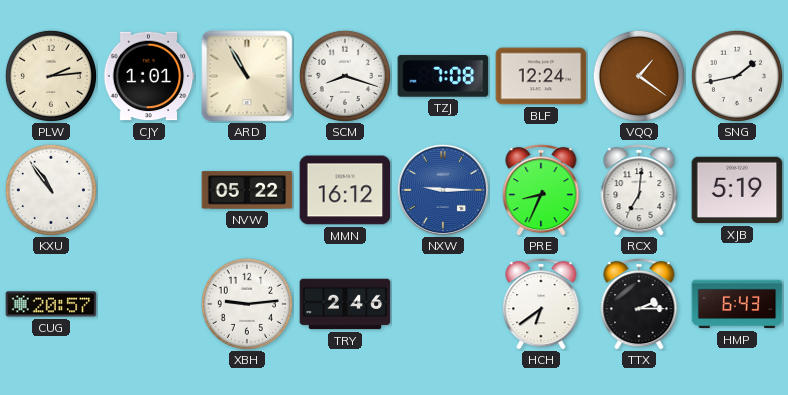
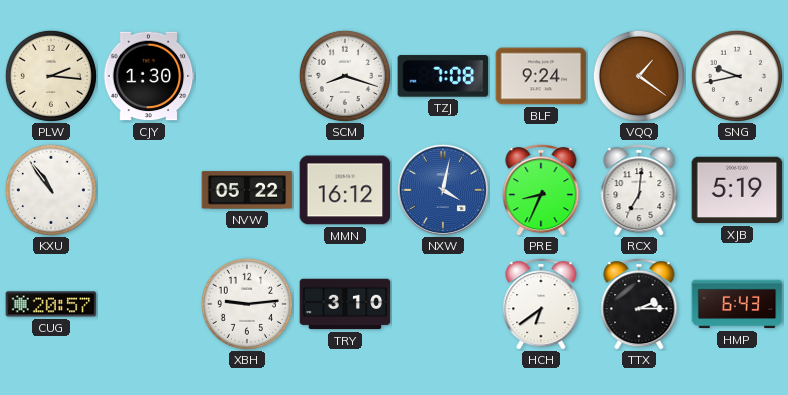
PLW: 2:14 -> 2:16
CJY: 1:01 -> 1:30
ARD: 10:55 -> none
BLF: 12:24 -> 9:24
SNG: 1:43 -> 9:43
NXW: 9:15 -> 4:02
TRY: 2:46 -> 3:10
